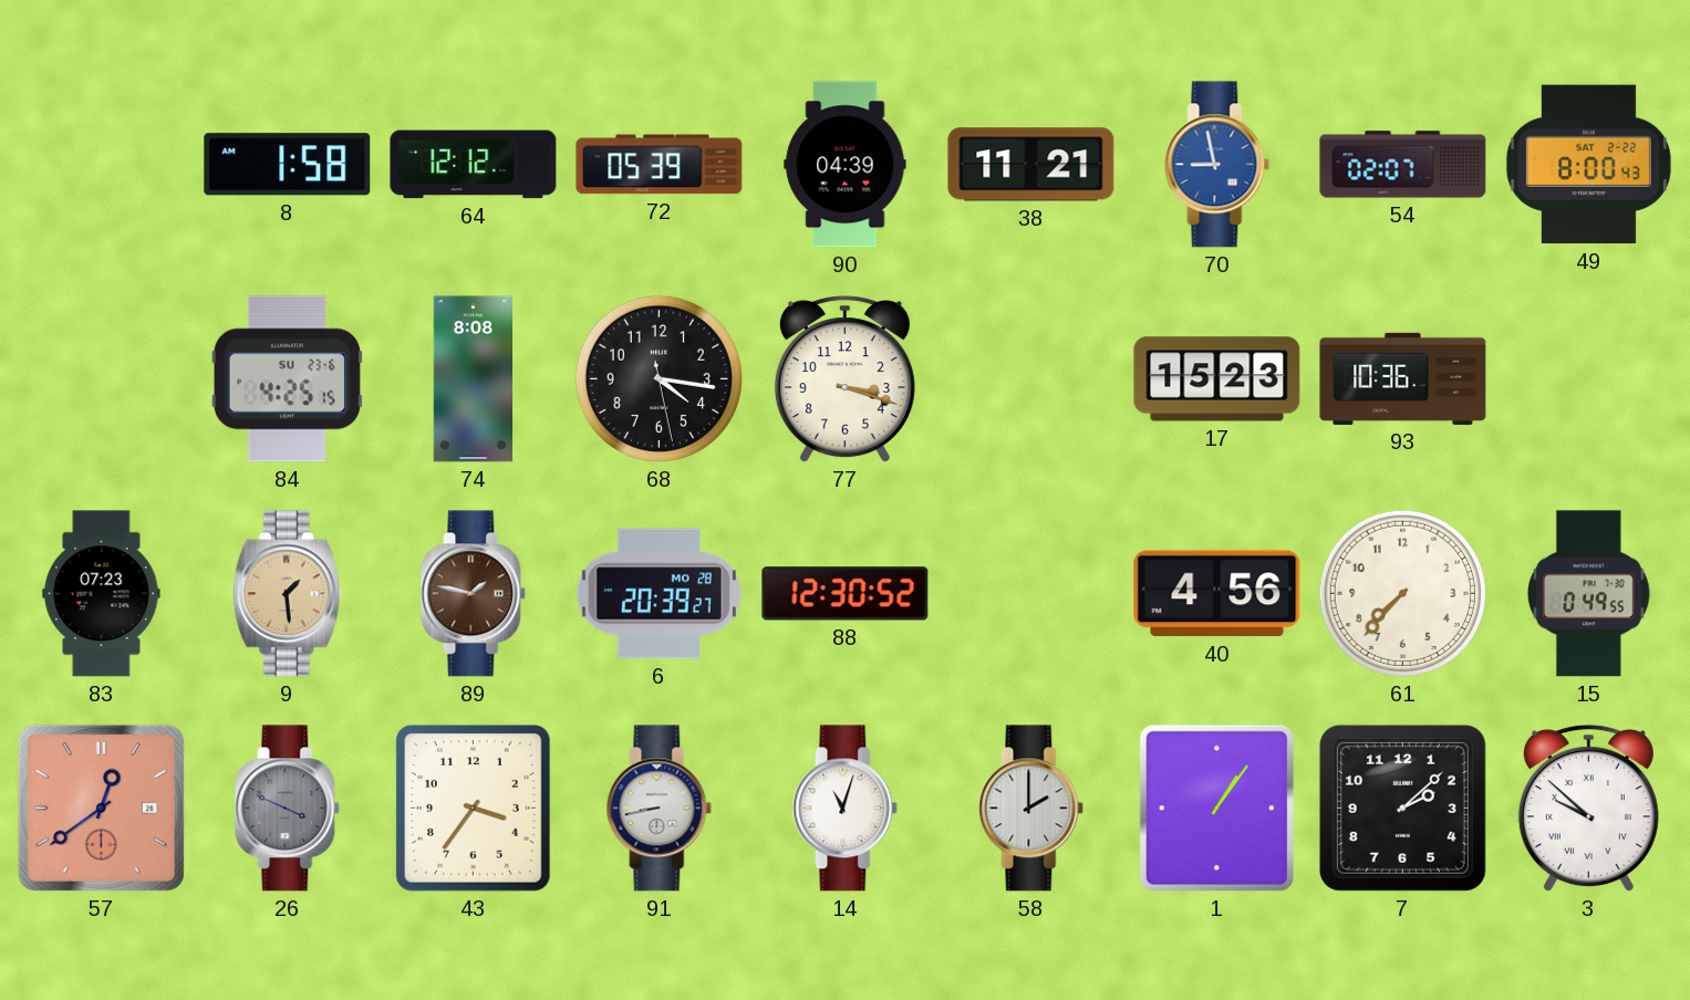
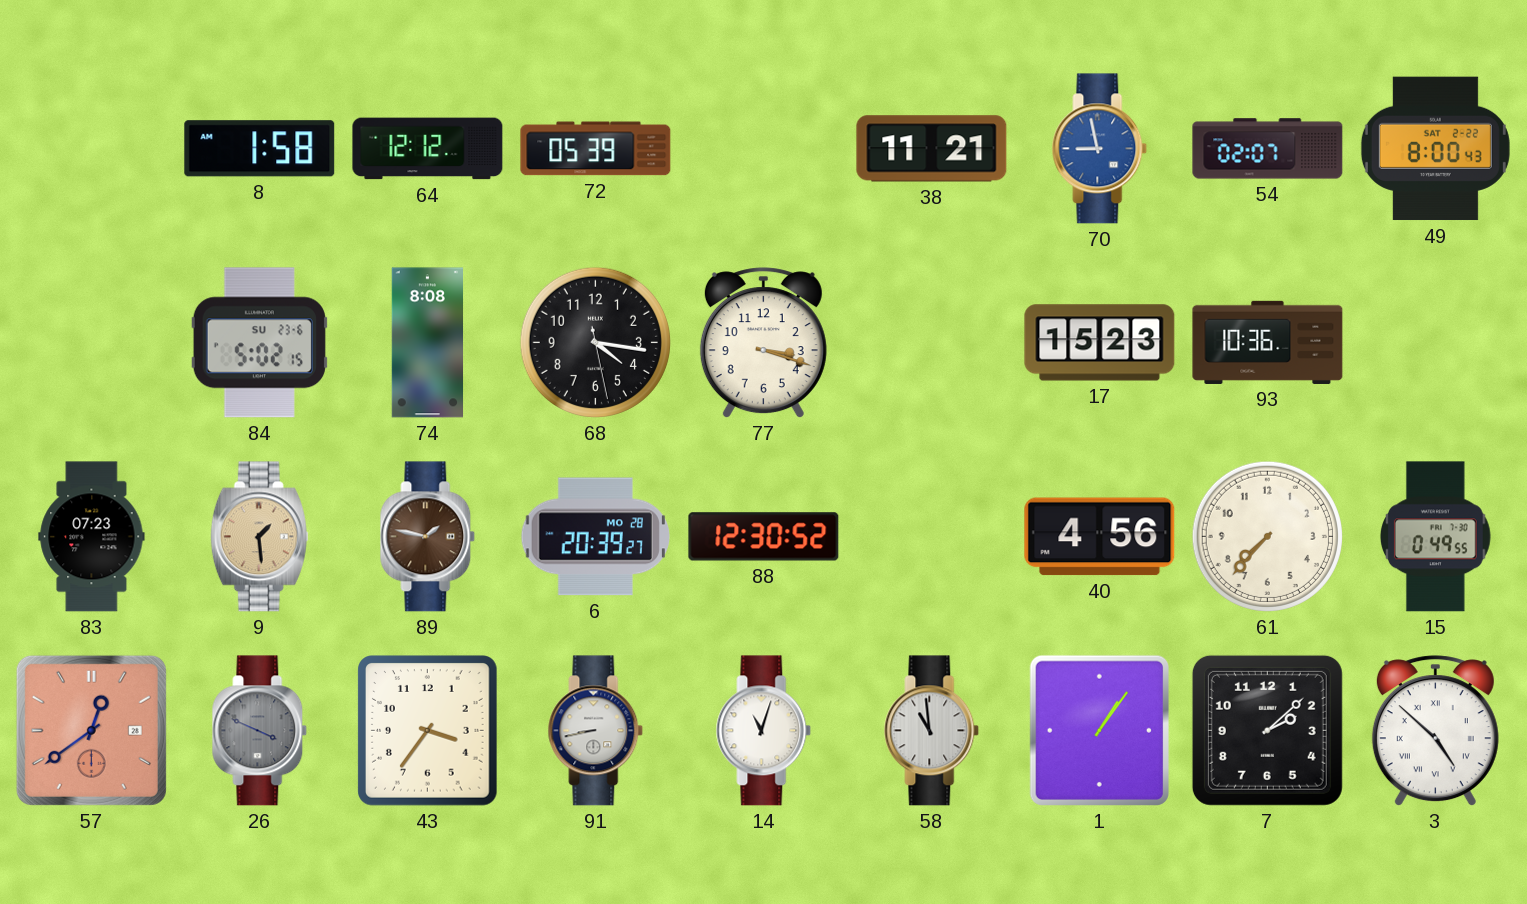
90: 04:39 -> none
84: 4:25 -> 5:02
58: 2:00 -> 10:59
3: 9:52 -> 4:52
